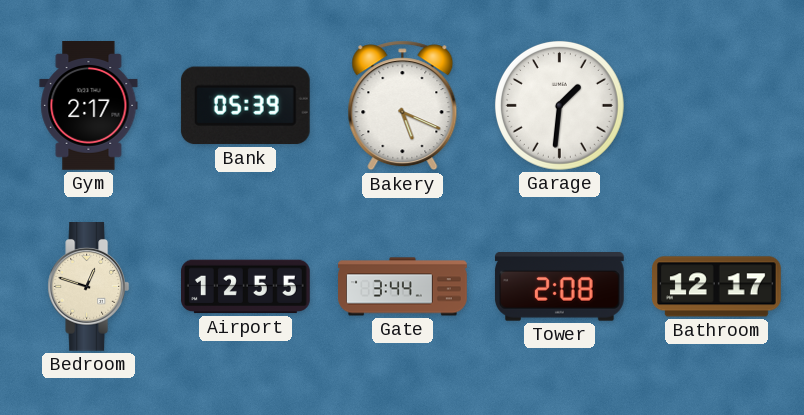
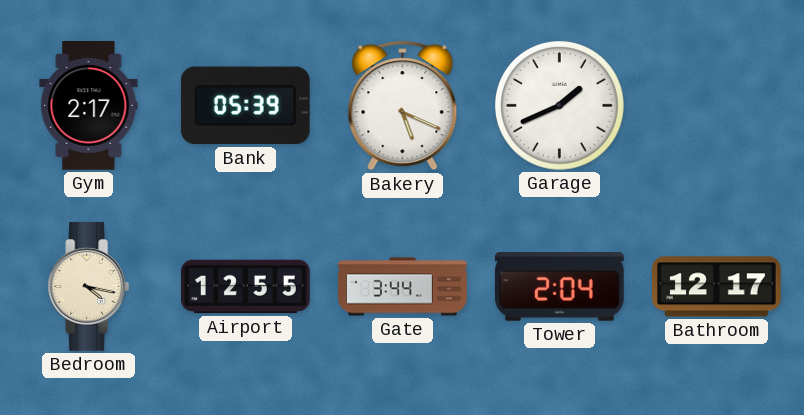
Garage: 1:31 -> 1:41
Bedroom: 12:48 -> 4:17
Tower: 2:08 -> 2:04
